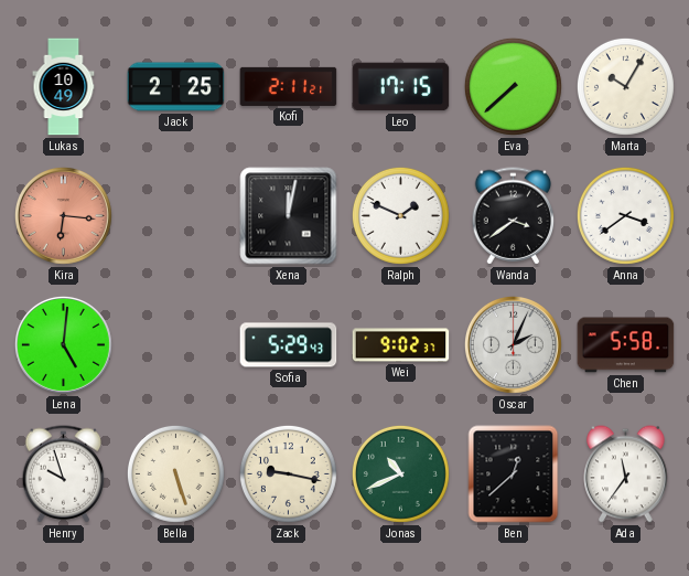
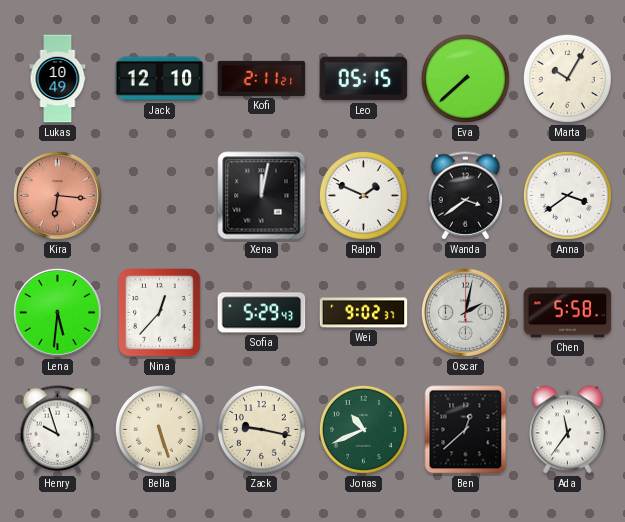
Jack: 2:25 -> 12:10
Leo: 17:15 -> 05:15
Lena: 5:01 -> 5:31
Nina: none -> 12:37
Oscar: 2:04 -> 2:02
